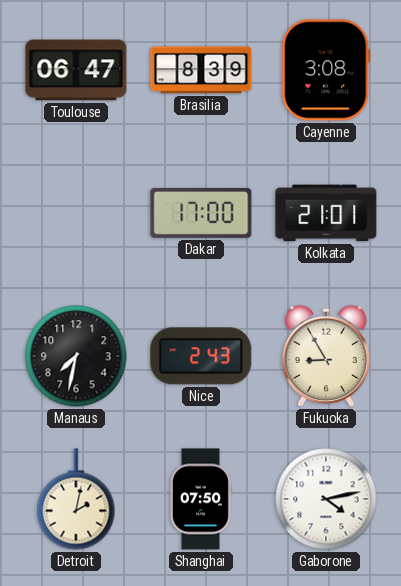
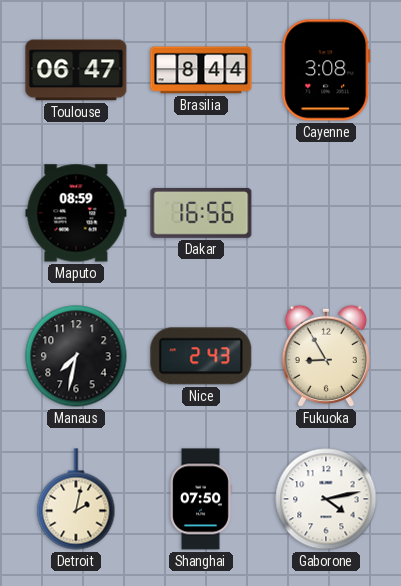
Brasilia: 8:39 -> 8:44
Maputo: none -> 08:59
Dakar: 17:00 -> 16:56
Kolkata: 21:01 -> none
